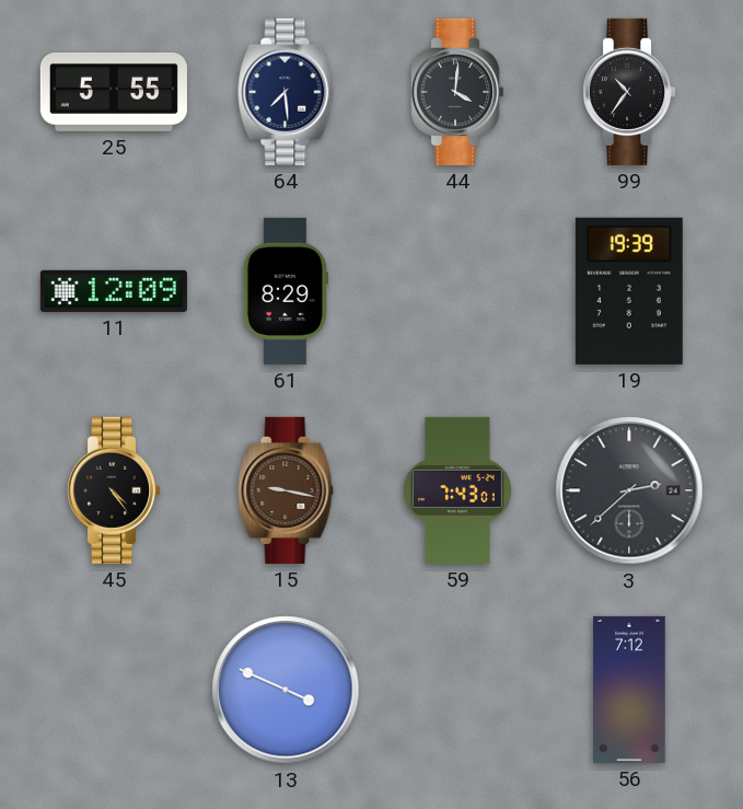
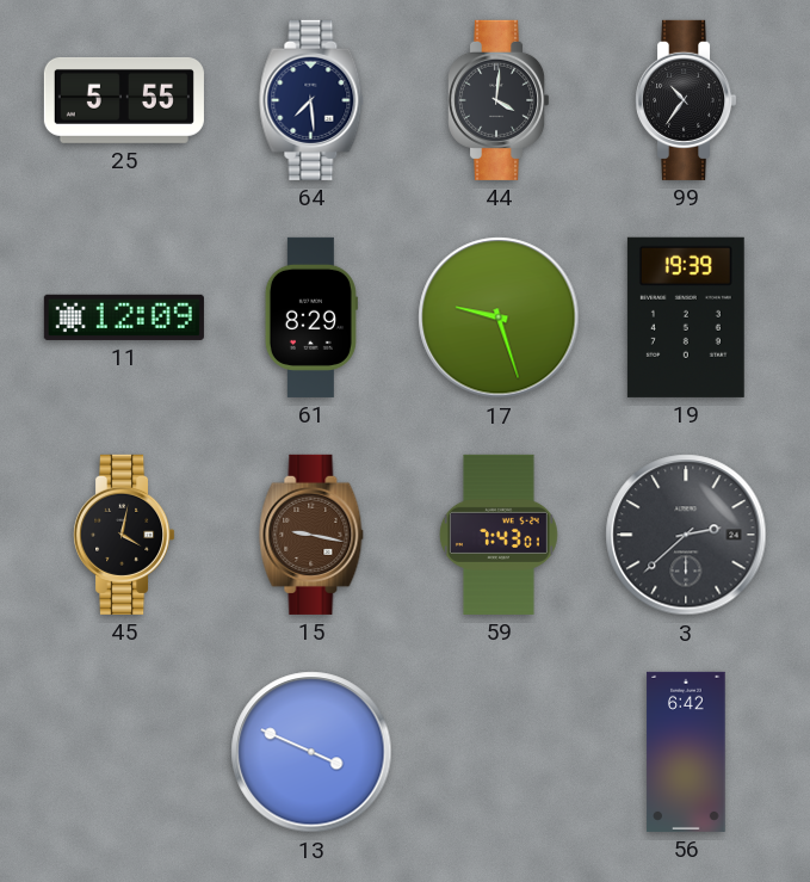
17: none -> 9:27
45: 4:24 -> 4:02
56: 7:12 -> 6:42
